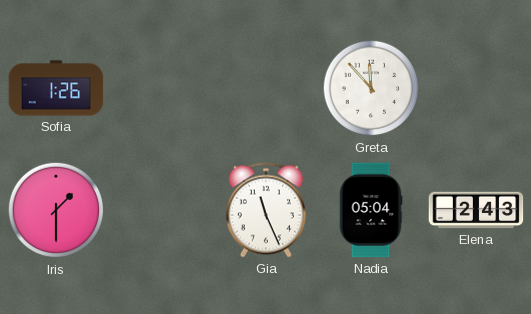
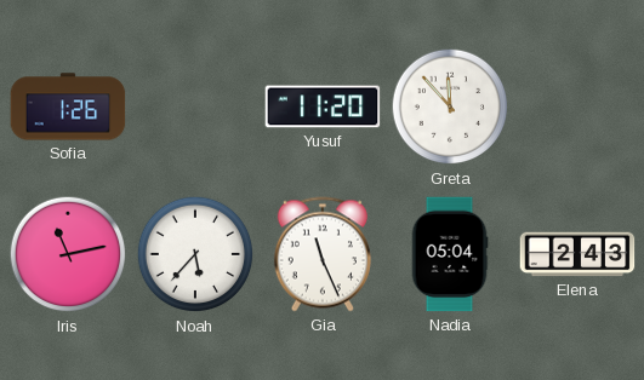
Yusuf: none -> 11:20
Iris: 1:30 -> 11:13
Noah: none -> 5:37
